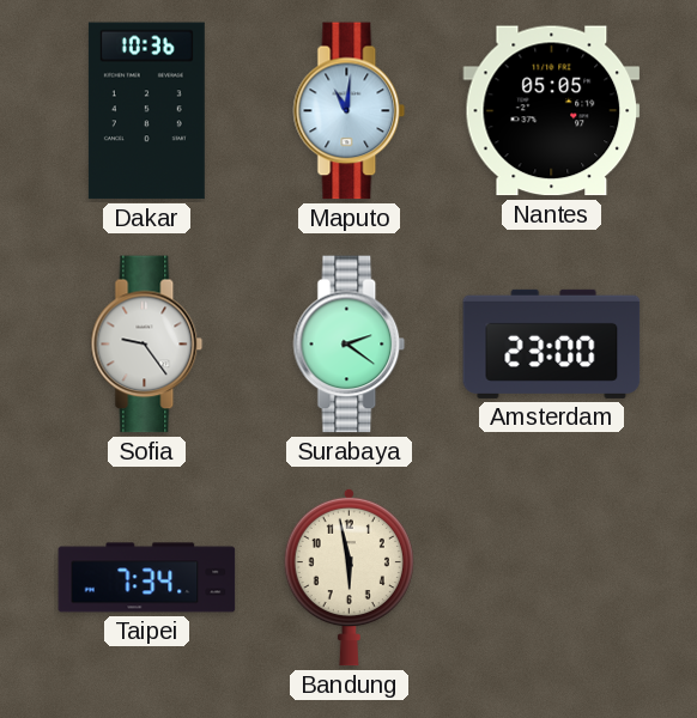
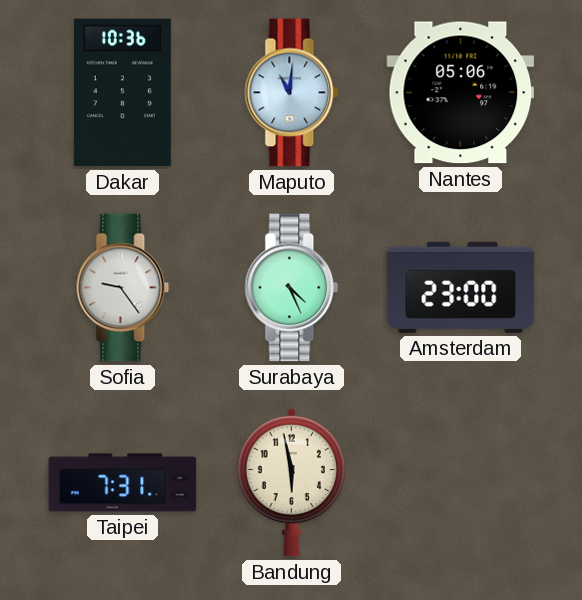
Nantes: 05:05 -> 05:06
Surabaya: 2:21 -> 4:26
Taipei: 7:34 -> 7:31
